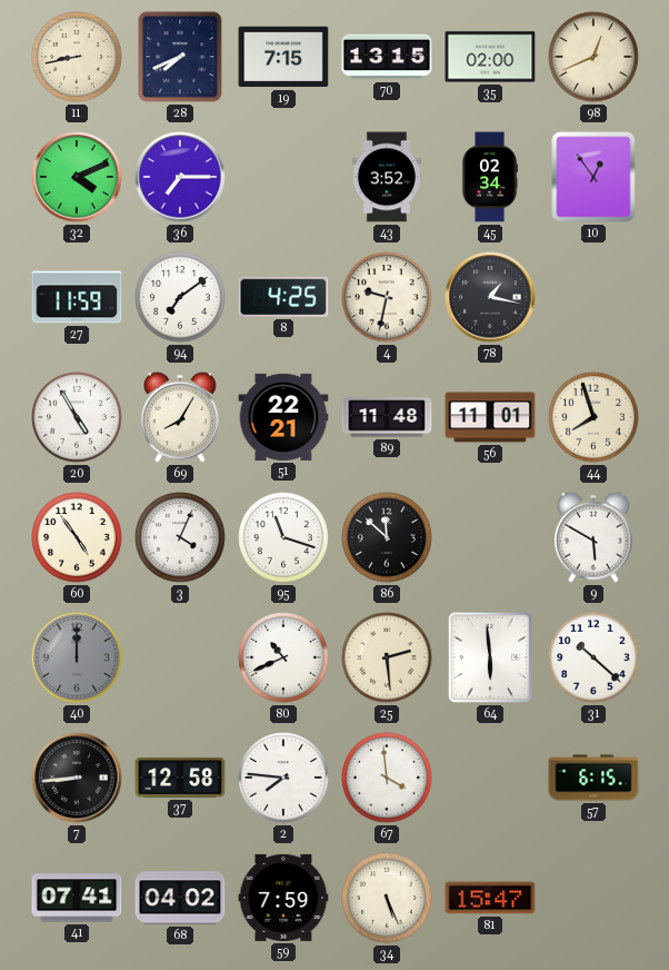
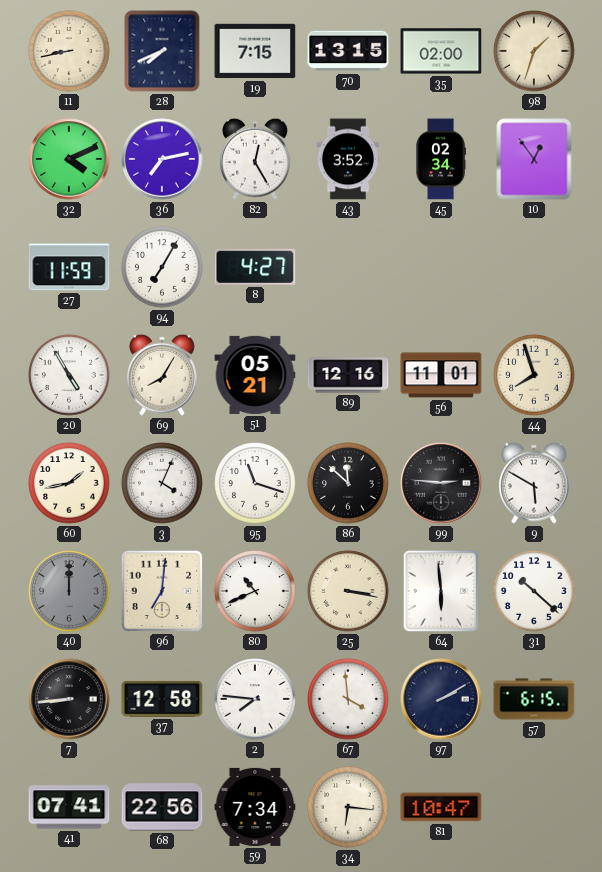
98: 12:41 -> 1:33
36: 7:15 -> 7:13
82: none -> 12:25
94: 7:09 -> 7:05
8: 4:25 -> 4:27
4: 9:32 -> none
78: 1:17 -> none
51: 22:21 -> 05:21
89: 11:48 -> 12:16
60: 4:54 -> 1:43
99: none -> 2:46
96: none -> 7:01
25: 2:29 -> 3:17
97: none -> 2:10
68: 04:02 -> 22:56
59: 7:59 -> 7:34
34: 5:26 -> 6:16
81: 15:47 -> 10:47
